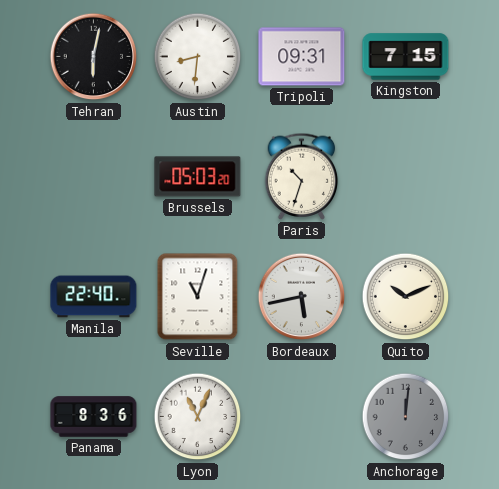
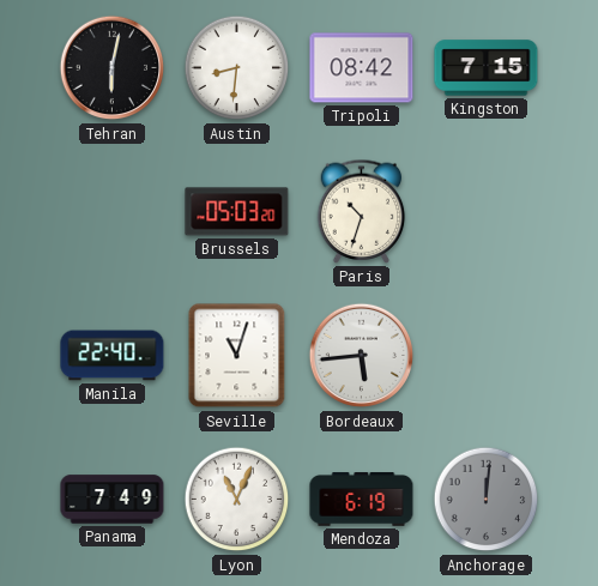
Tripoli: 09:31 -> 08:42
Bordeaux: 5:43 -> 5:44
Quito: 10:11 -> none
Panama: 8:36 -> 7:49
Mendoza: none -> 6:19
